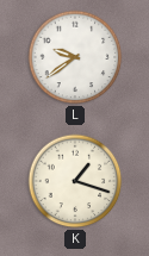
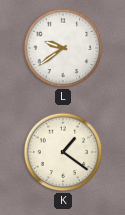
K: 1:18 -> 1:21
